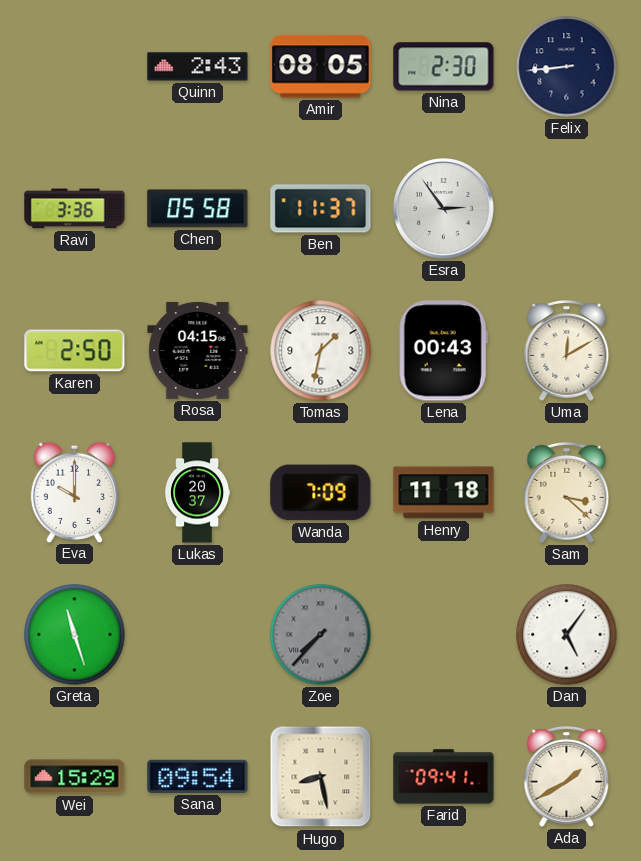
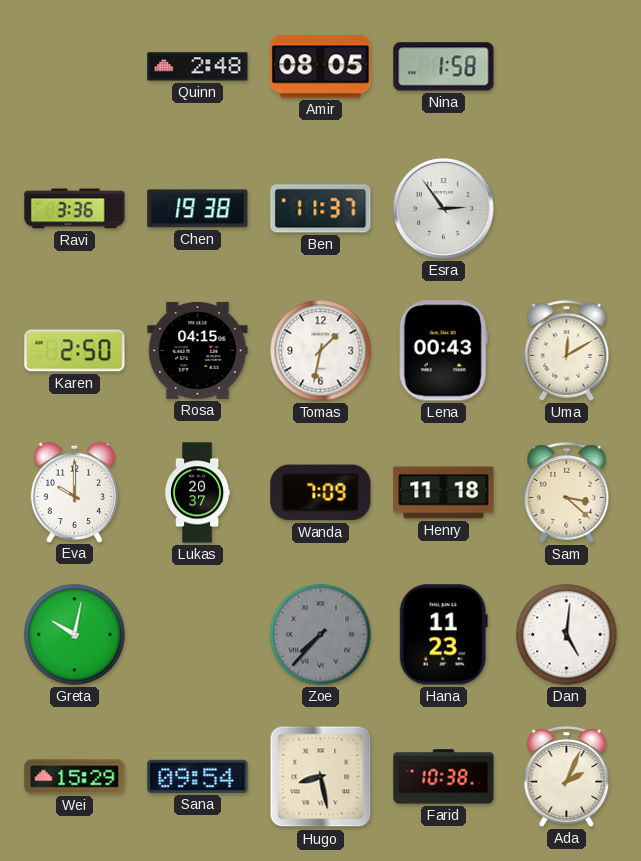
Quinn: 2:43 -> 2:48
Nina: 2:30 -> 1:58
Felix: 8:44 -> none
Chen: 05:58 -> 19:38
Greta: 11:27 -> 10:02
Hana: none -> 11:23
Dan: 5:06 -> 5:01
Farid: 09:41 -> 10:38
Ada: 1:40 -> 2:04
